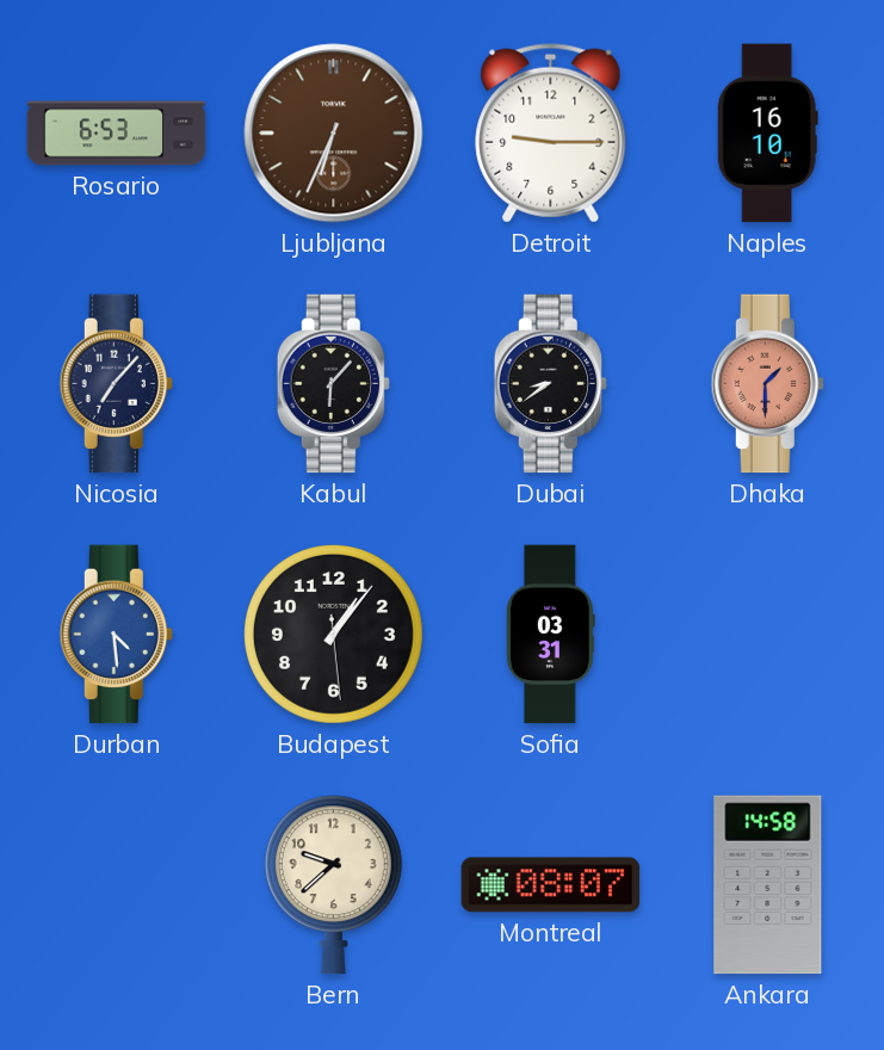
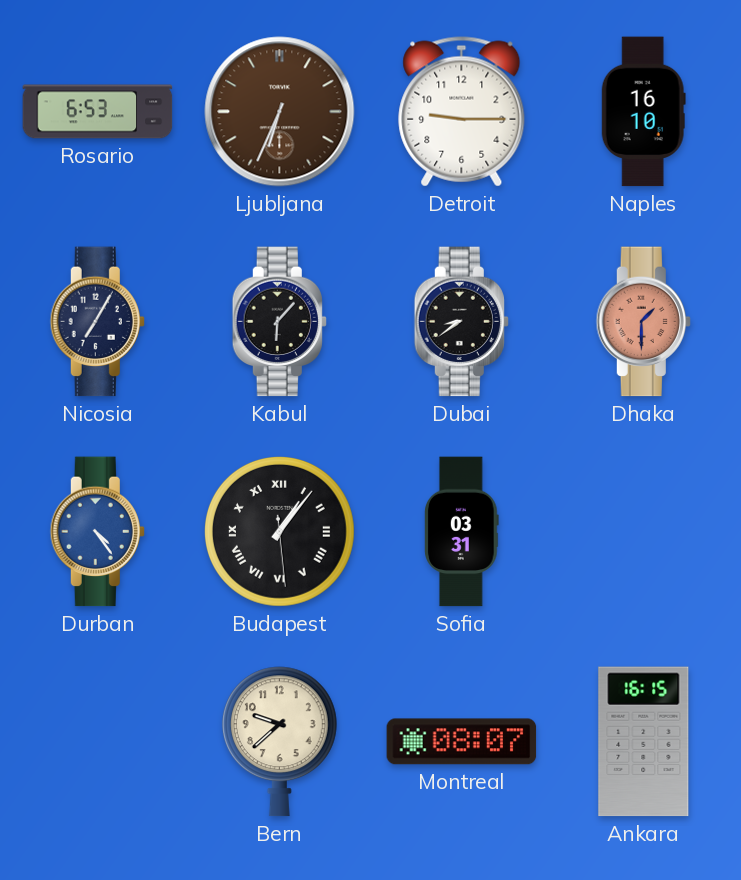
Nicosia: 7:07 -> 7:05
Durban: 4:29 -> 4:24
Budapest numerals: Arabic -> Roman
Ankara: 14:58 -> 16:15
